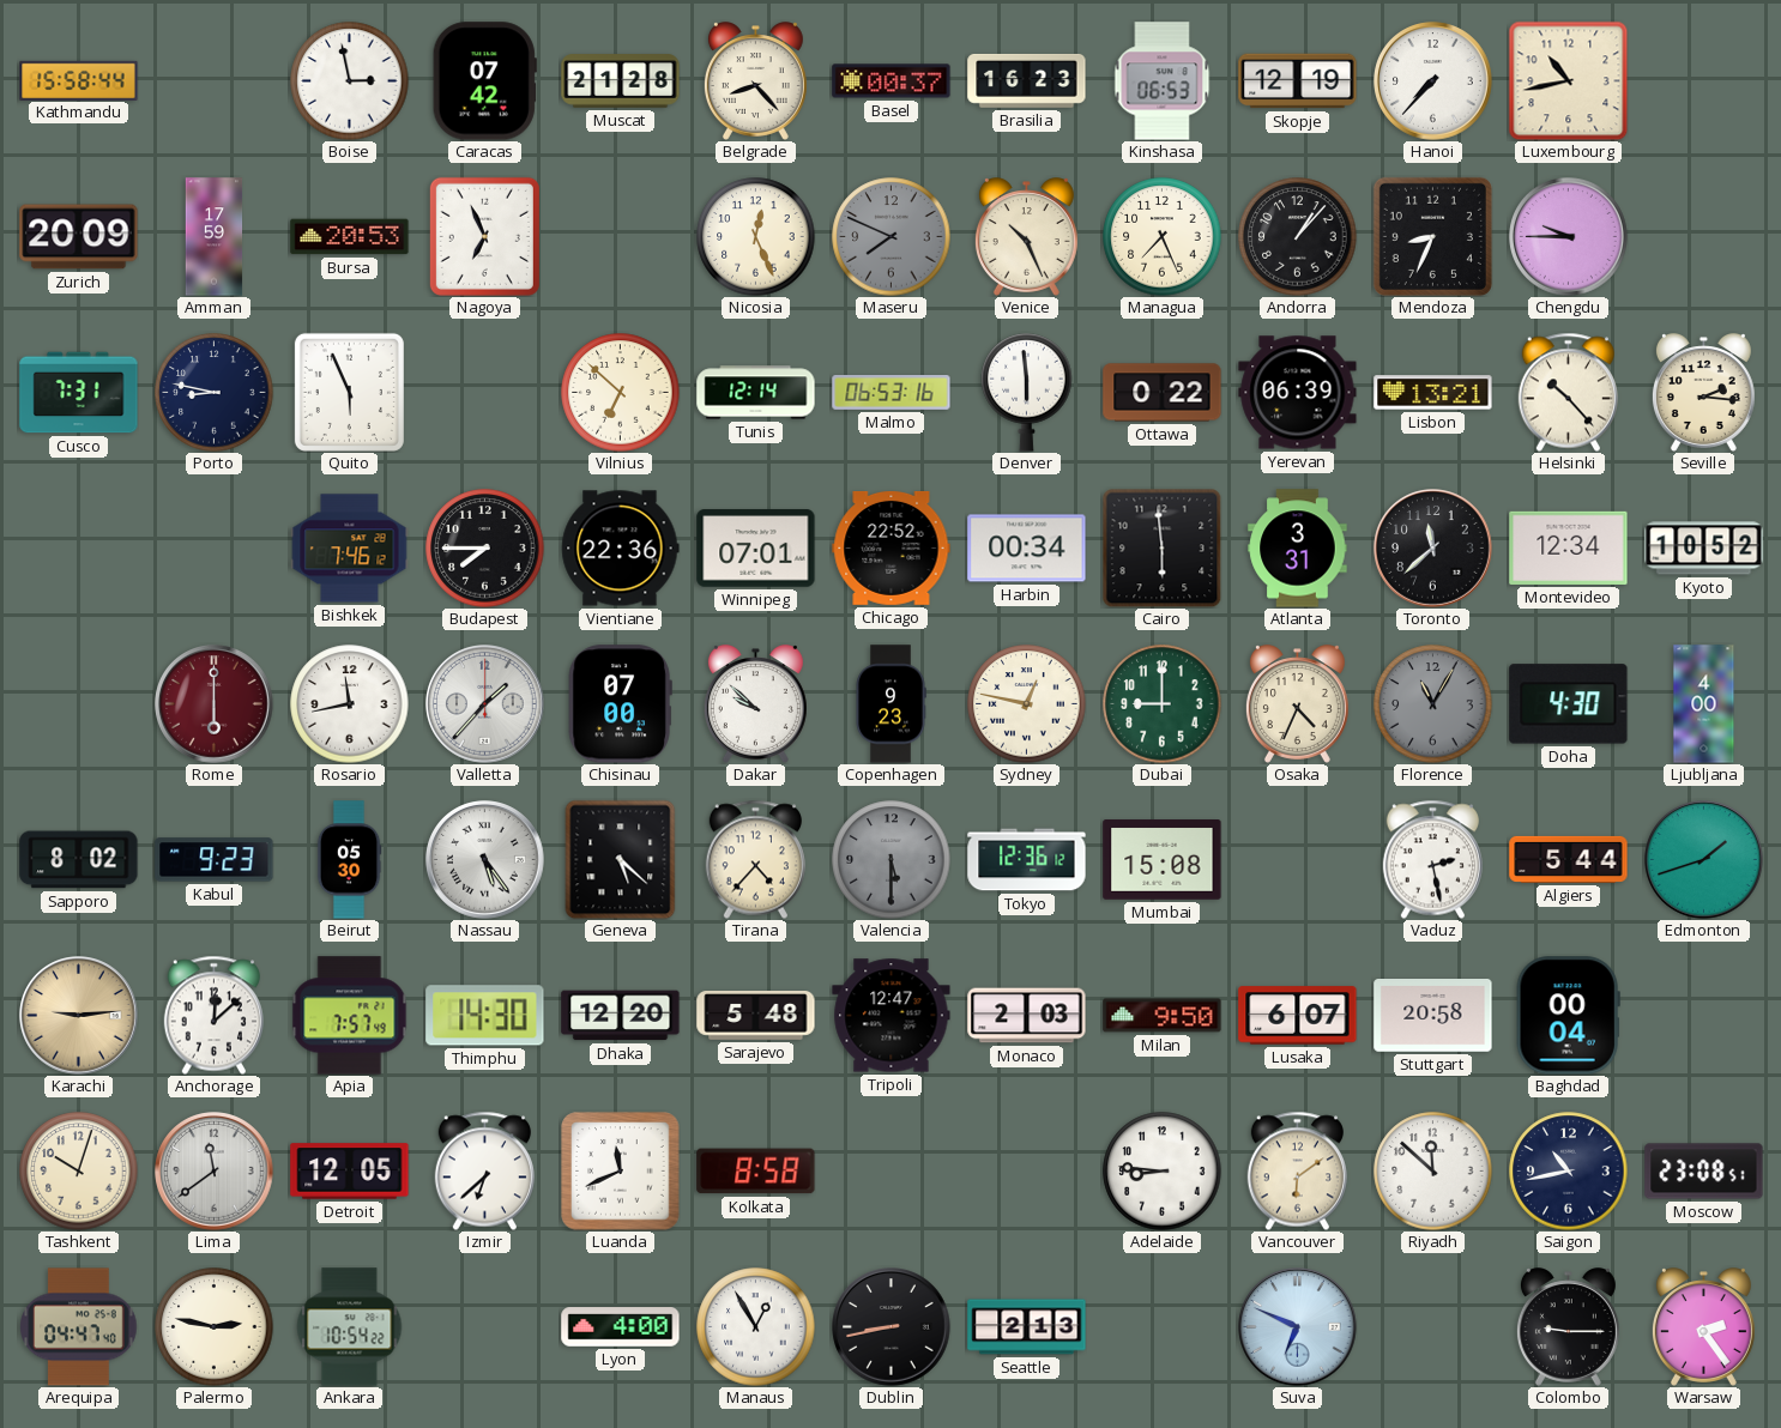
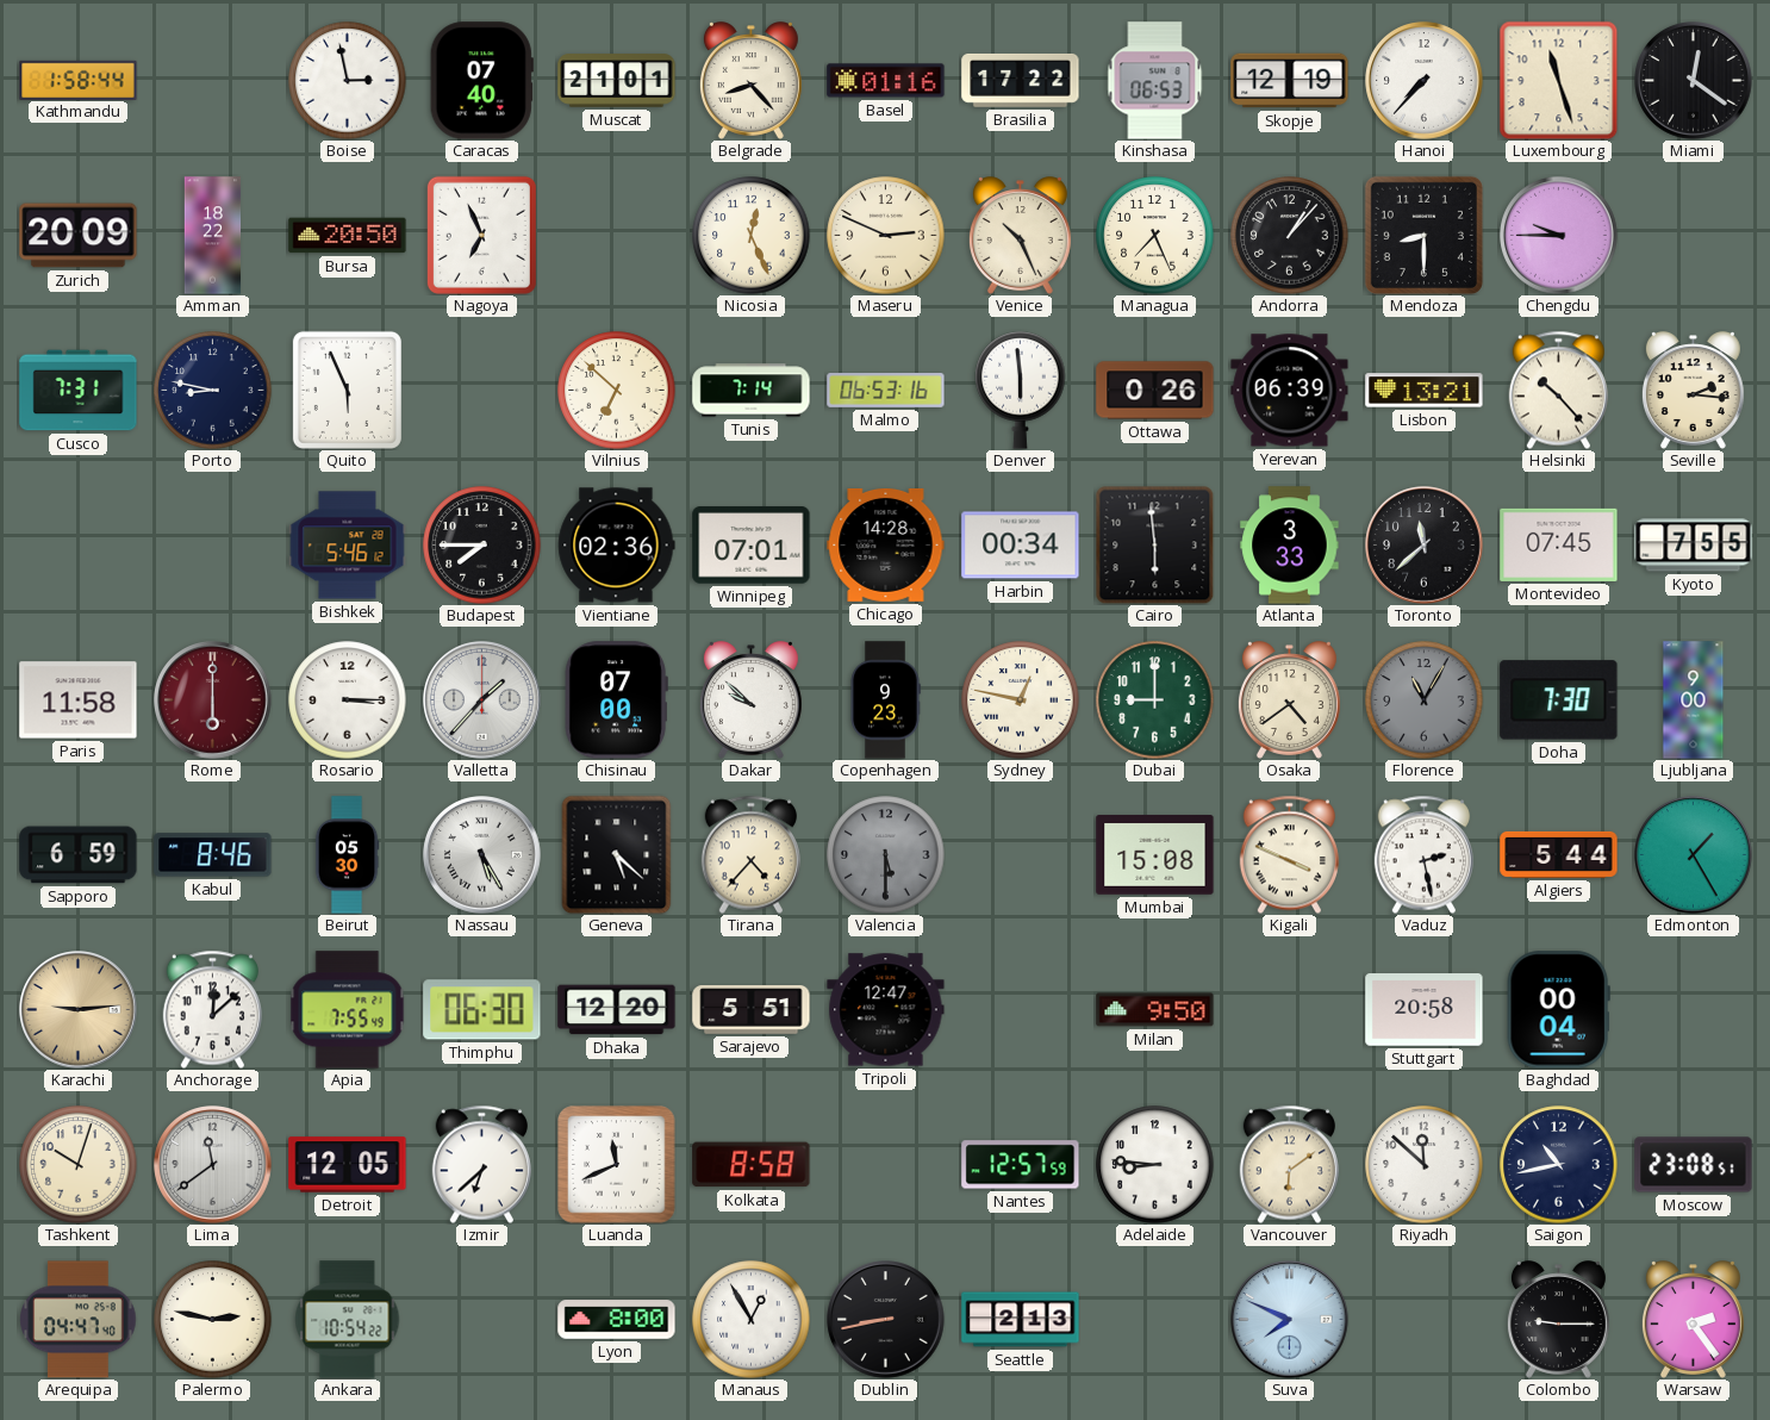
Kathmandu: 15:58 -> 1:58
Caracas: 07:42 -> 07:40
Muscat: 21:28 -> 21:01
Basel: 00:37 -> 01:16
Brasilia: 16:23 -> 17:22
Luxembourg: 10:43 -> 11:27
Miami: none -> 12:21
Amman: 17:59 -> 18:22
Bursa: 20:53 -> 20:50
Maseru: 7:49 -> 2:49
Maseru dial: grey -> cream
Mendoza: 8:34 -> 8:30
Tunis: 12:14 -> 7:14
Ottawa: 0:22 -> 0:26
Bishkek: 7:46 -> 5:46
Vientiane: 22:36 -> 02:36
Chicago: 22:52 -> 14:28
Atlanta: 3:31 -> 3:33
Montevideo: 12:34 -> 07:45
Kyoto: 10:52 -> 7:55
Paris: none -> 11:58
Rosario: 11:43 -> 3:15
Osaka: 4:34 -> 4:39
Doha: 4:30 -> 7:30
Ljubljana: 4:00 -> 9:00
Sapporo: 8:02 -> 6:59
Kabul: 9:23 -> 8:46
Nassau: 5:24 -> 5:25
Tokyo: 12:36 -> none
Kigali: none -> 3:49
Edmonton: 1:42 -> 1:25
Apia: 7:57 -> 7:55
Thimphu: 14:30 -> 06:30
Sarajevo: 5:48 -> 5:51
Monaco: 2:03 -> none
Lusaka: 6:07 -> none
Nantes: none -> 12:57
Lyon: 4:00 -> 8:00
Suva: 6:49 -> 7:49
